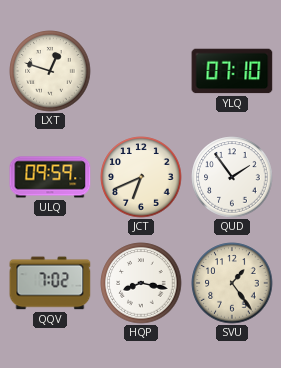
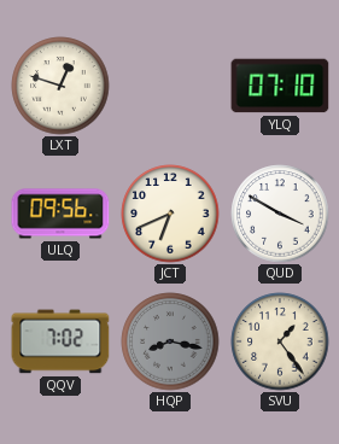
ULQ: 09:59 -> 09:56
QUD: 1:54 -> 3:50
HQP dial: white -> grey
